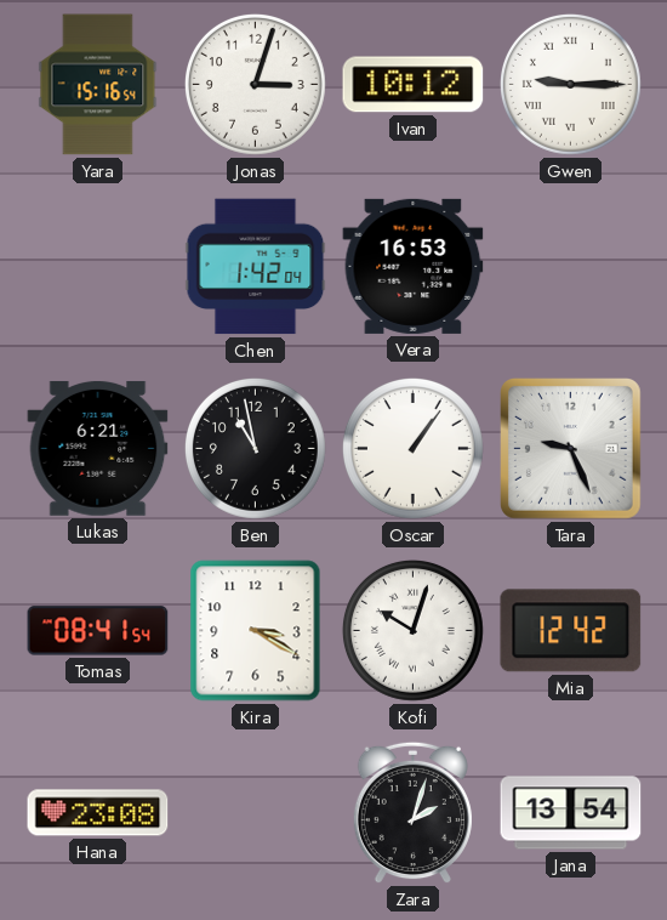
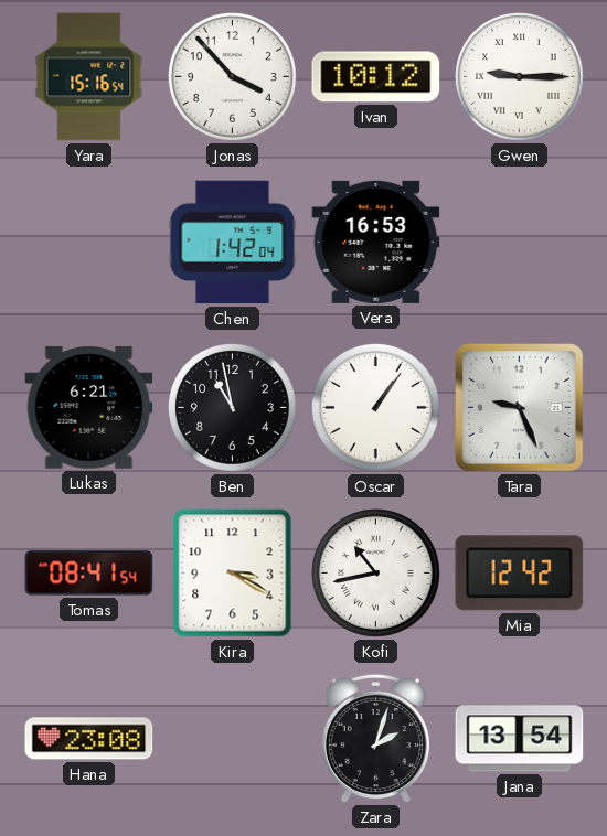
Jonas: 3:03 -> 3:53
Kofi: 10:03 -> 10:43
